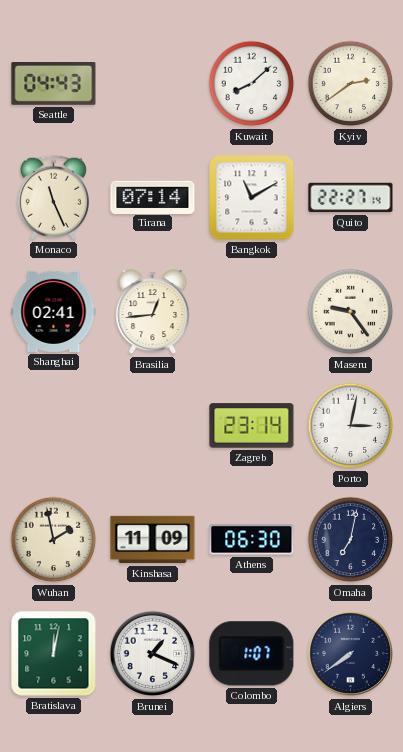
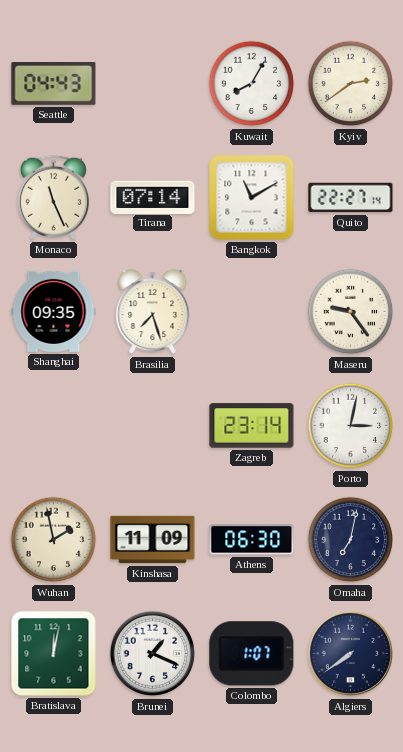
Kuwait: 8:08 -> 8:05
Shanghai: 02:41 -> 09:35
Brasilia: 12:44 -> 7:27
